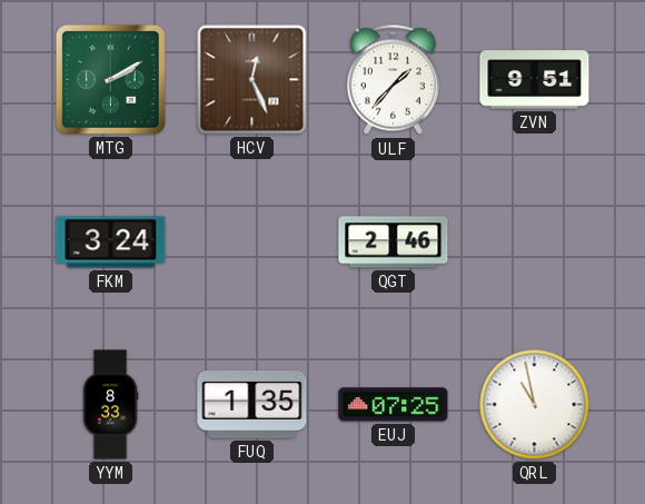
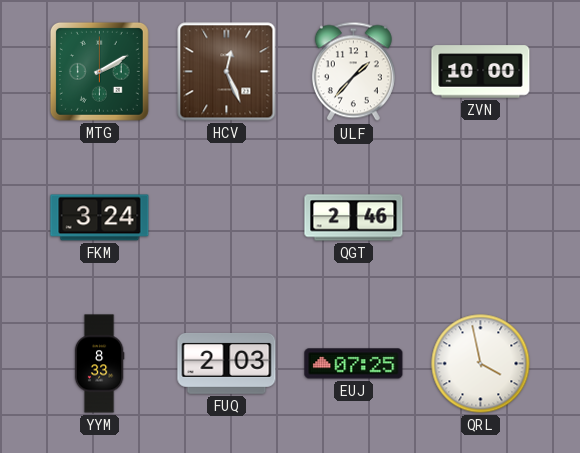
ZVN: 9:51 -> 10:00
FUQ: 1:35 -> 2:03
QRL: 10:58 -> 3:58
